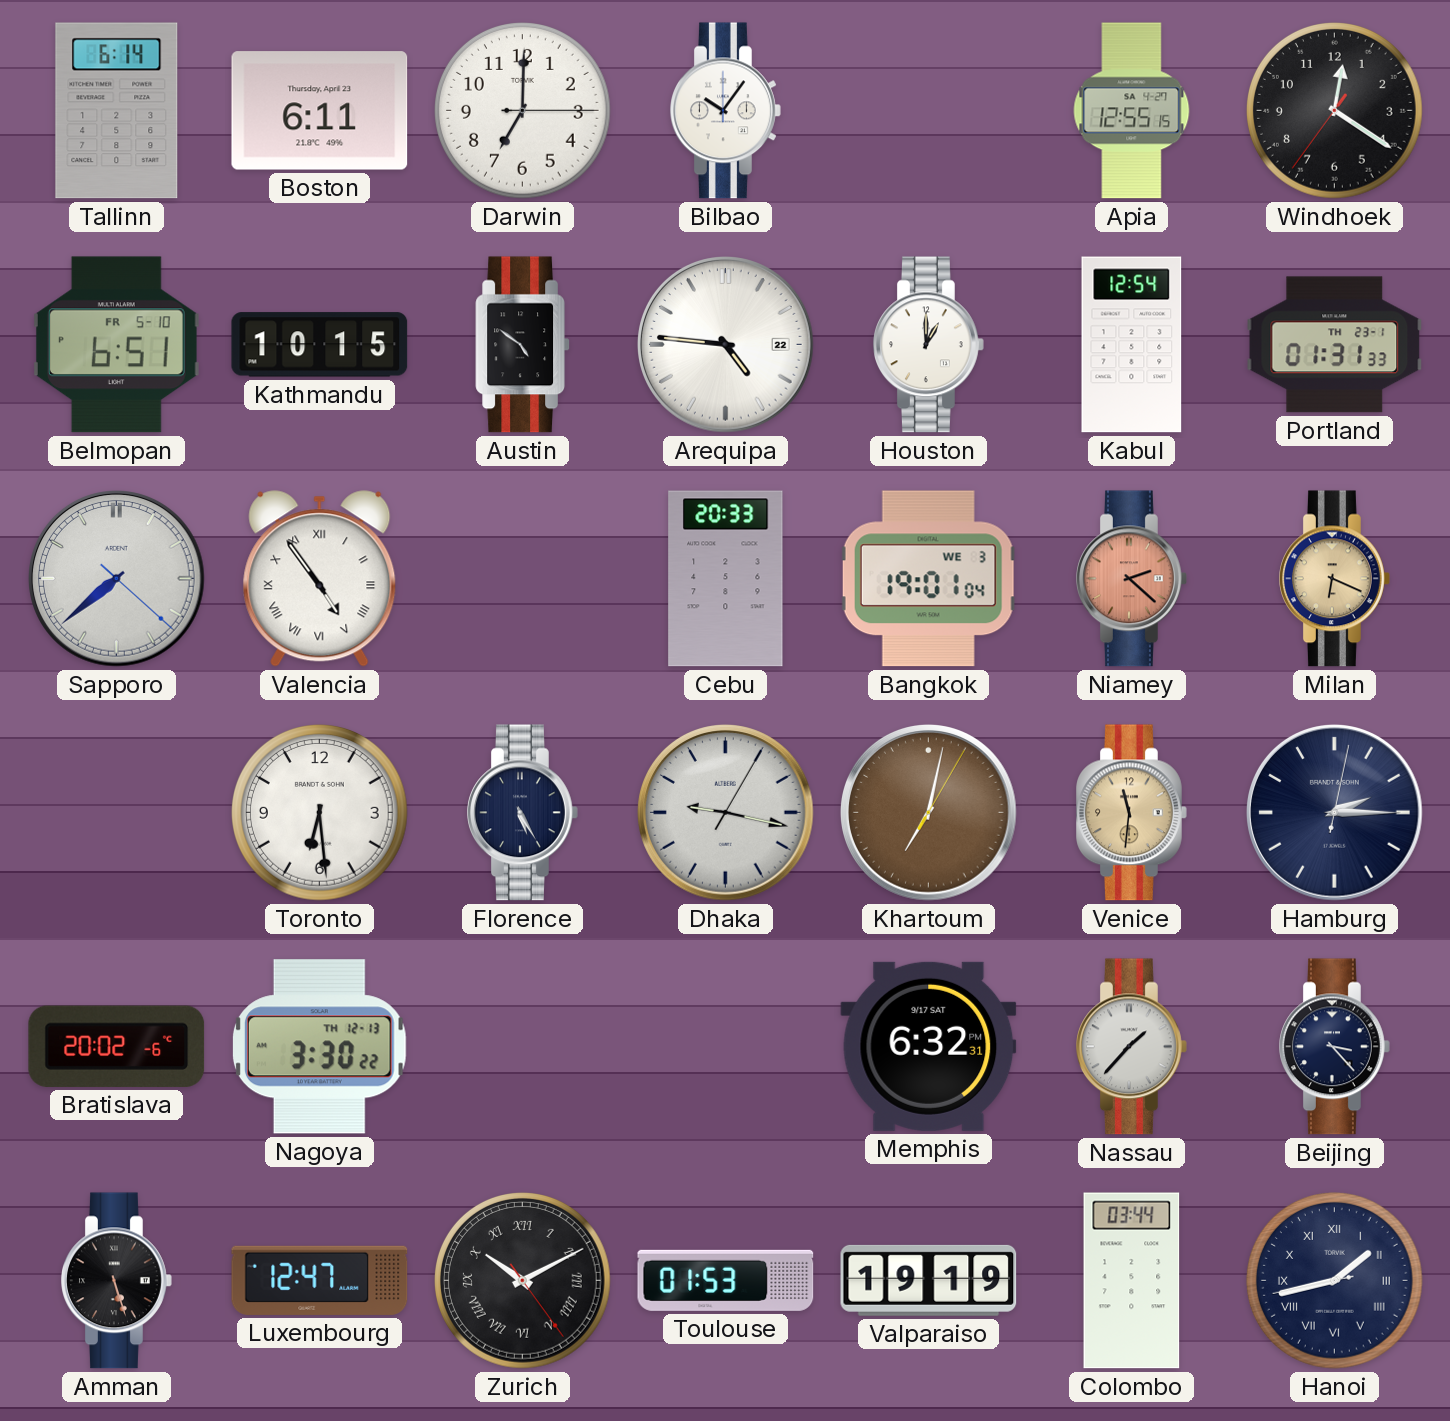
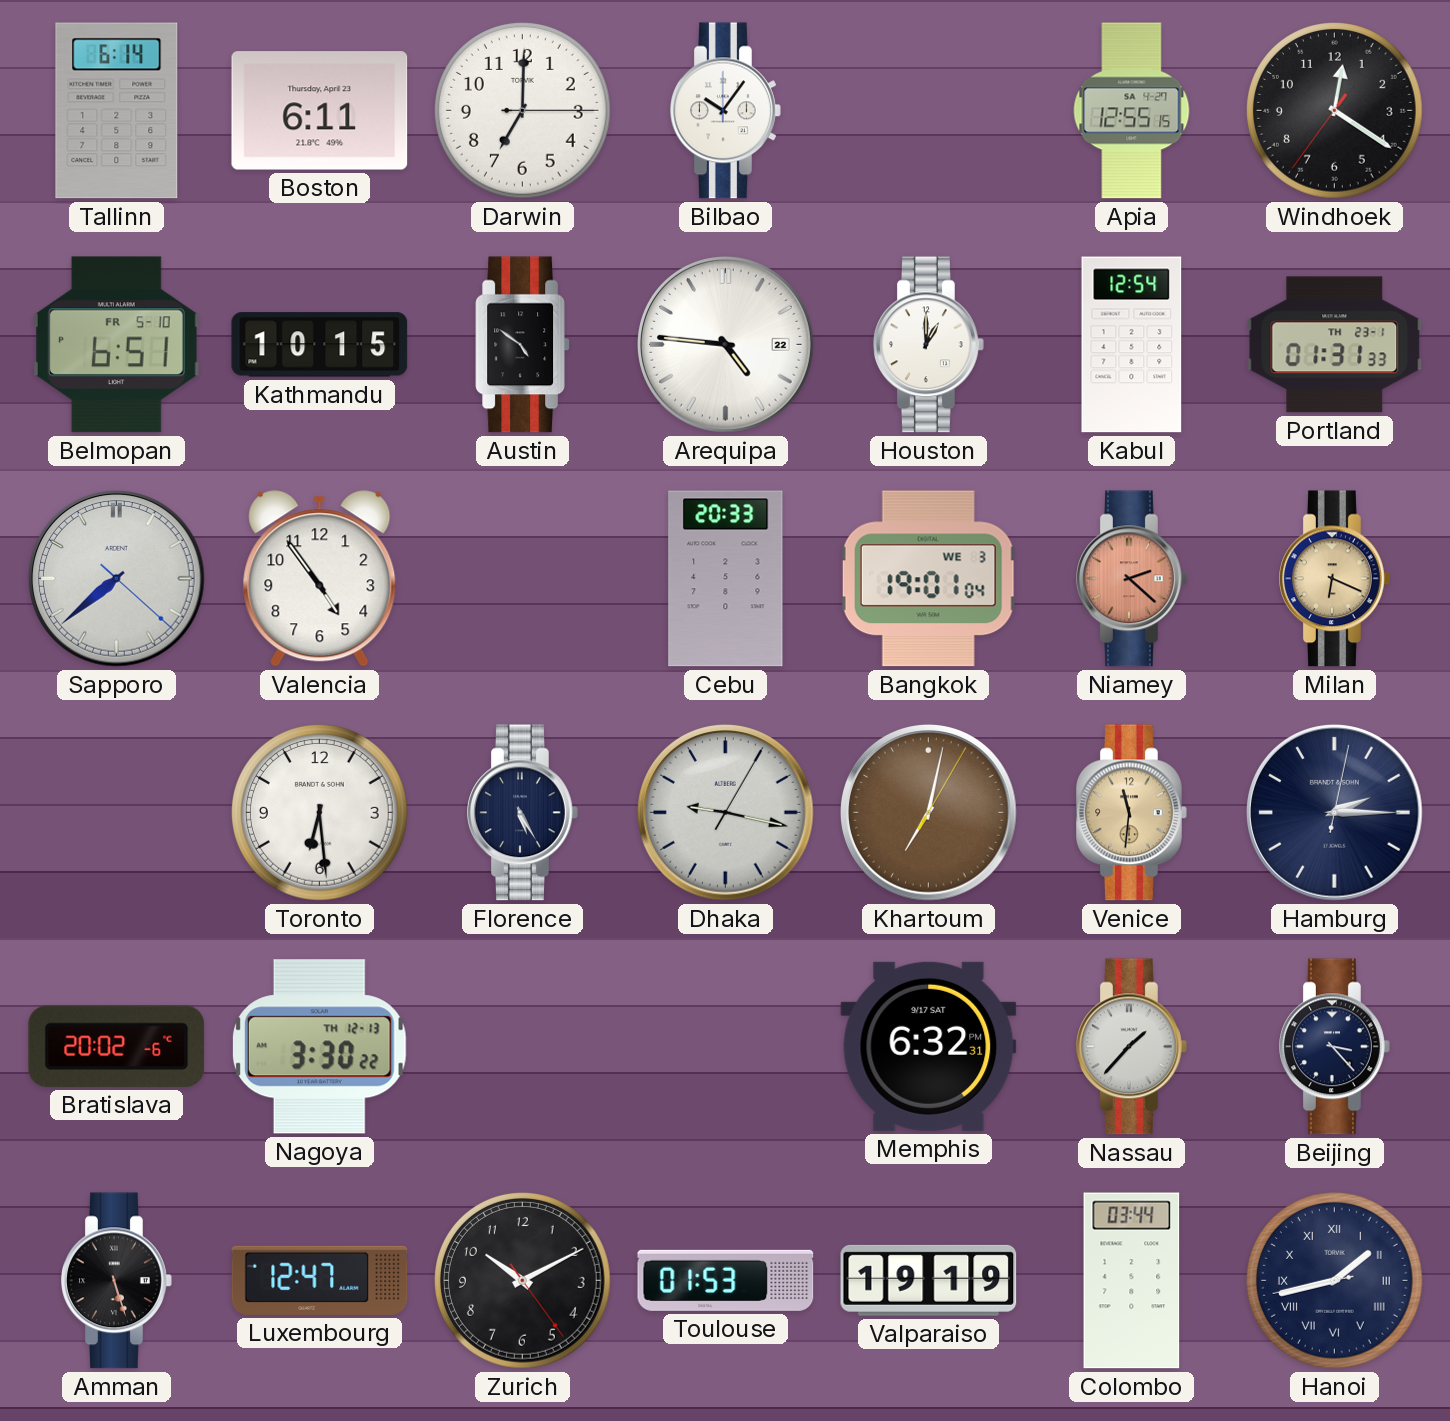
Valencia numerals: Roman -> Arabic
Zurich numerals: Roman -> Arabic
